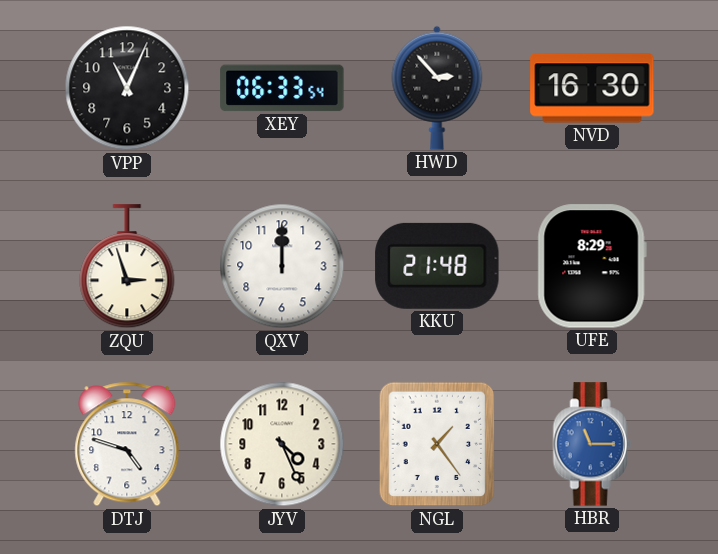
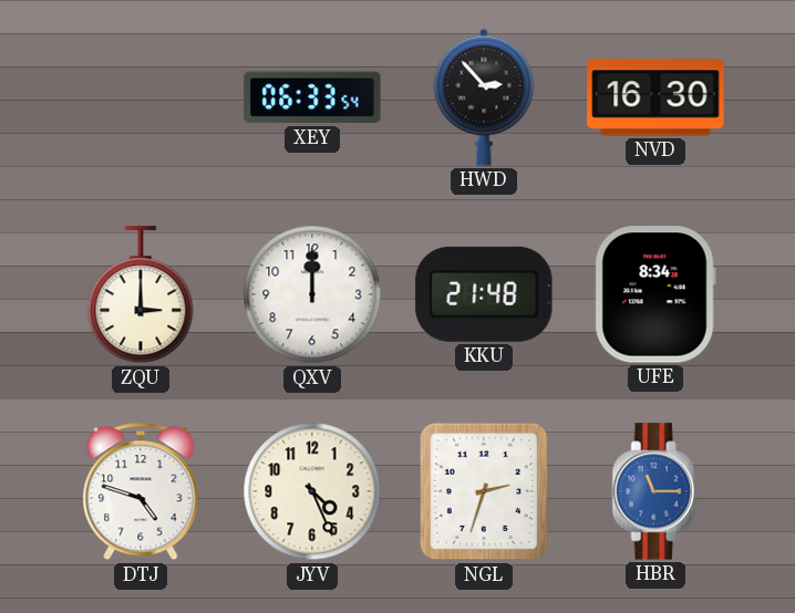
VPP: 11:04 -> none
ZQU: 2:57 -> 3:00
UFE: 8:29 -> 8:34
NGL: 1:24 -> 2:33
